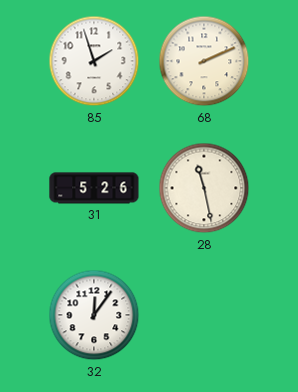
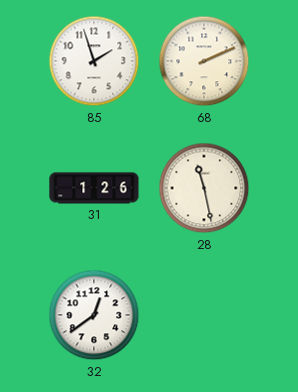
31: 5:26 -> 1:26
32: 12:06 -> 12:39
